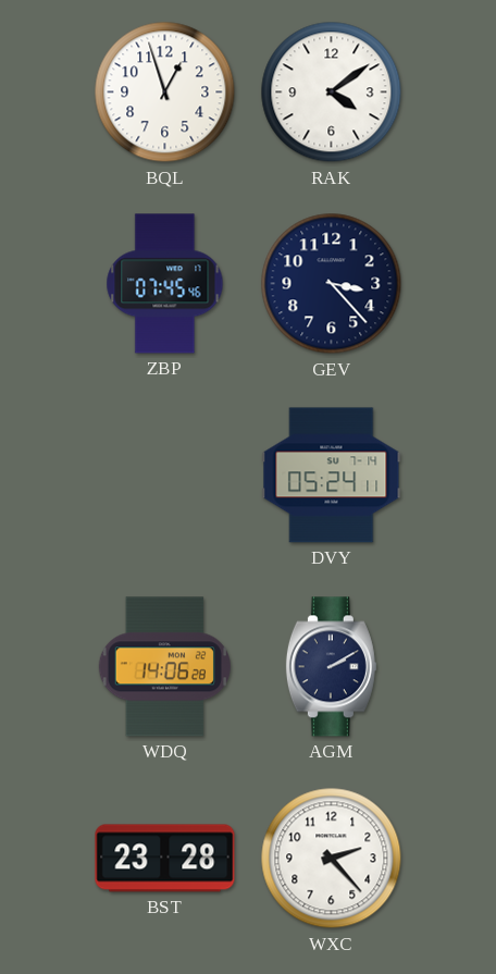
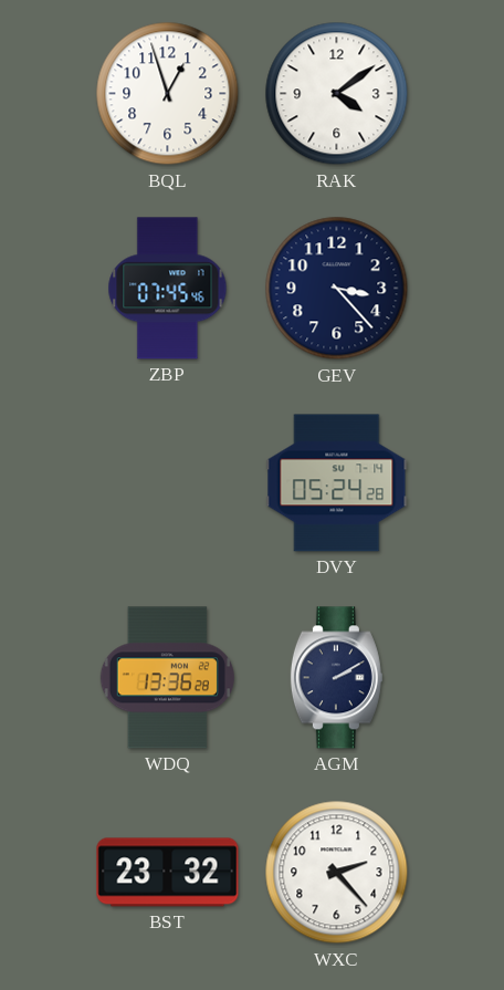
DVY: 05:24:11 -> 05:24:28
WDQ: 14:06 -> 13:36
BST: 23:28 -> 23:32
